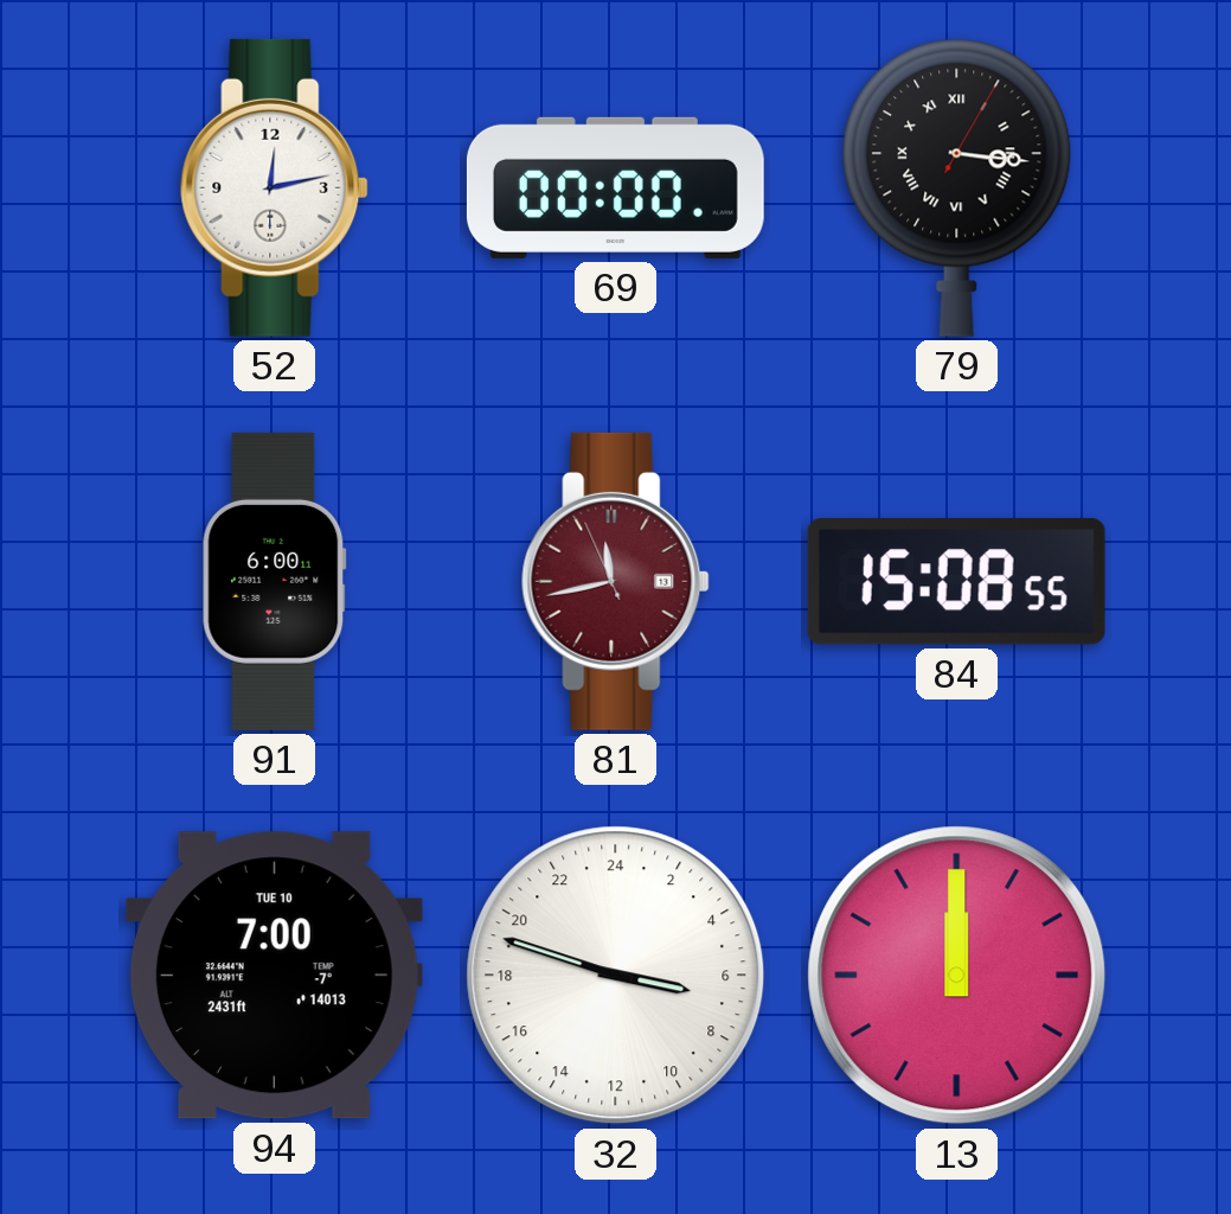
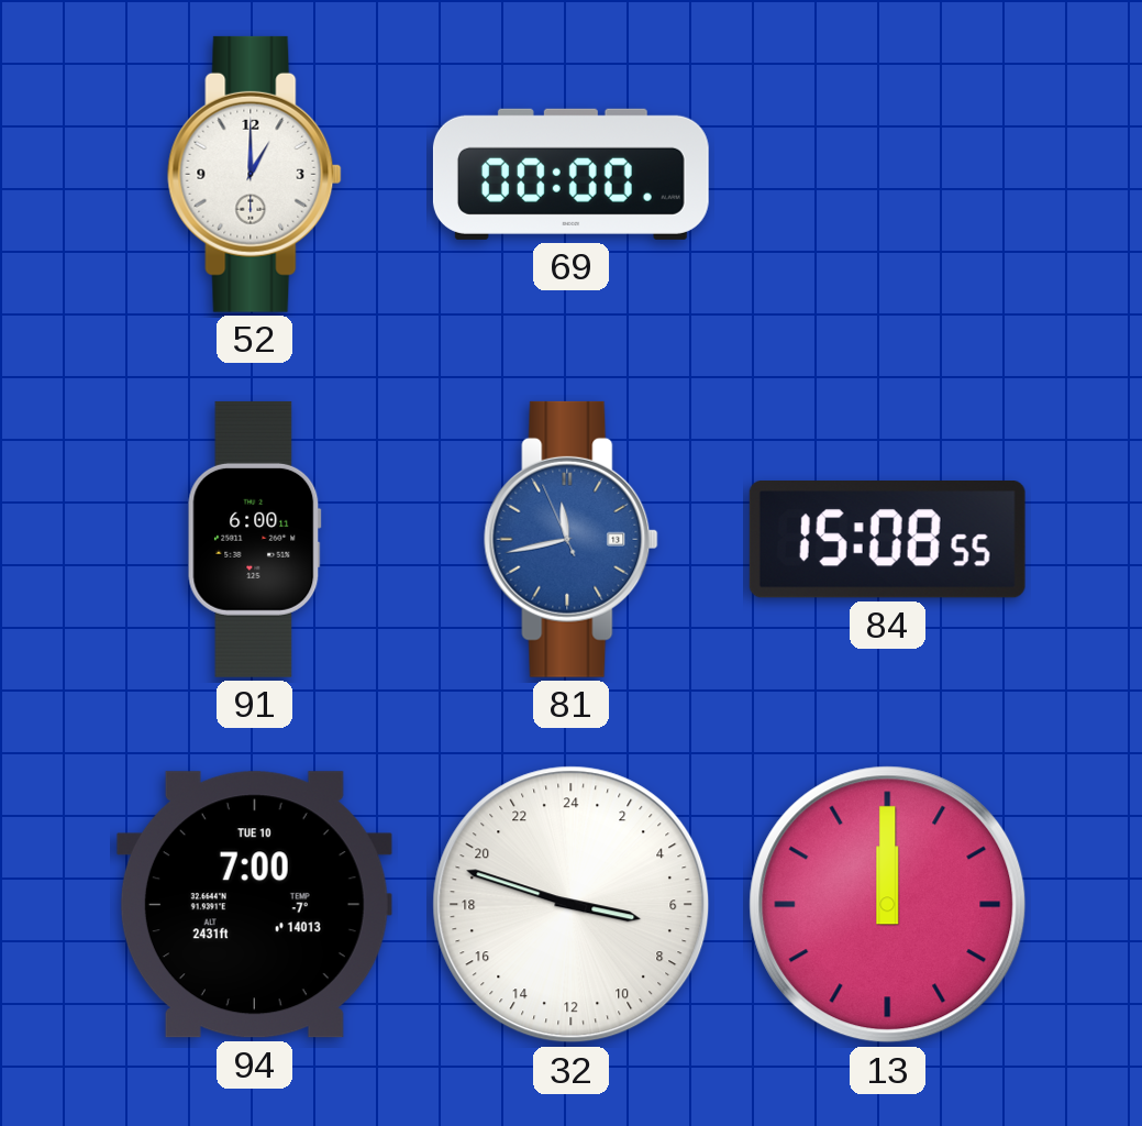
52: 12:13 -> 1:00
79: 3:16 -> none
81 dial: burgundy -> blue
